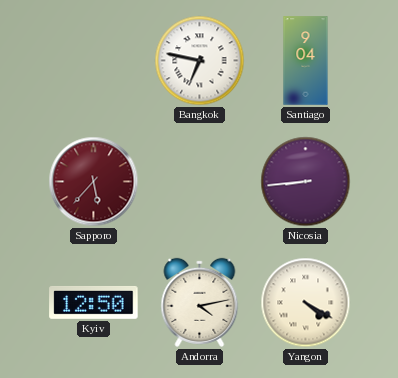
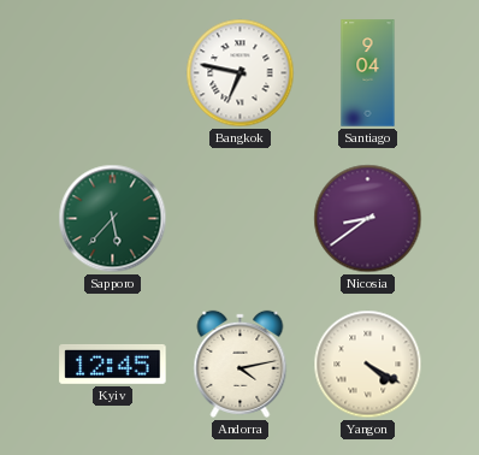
Sapporo dial: burgundy -> green
Nicosia: 8:44 -> 8:39
Kyiv: 12:50 -> 12:45
